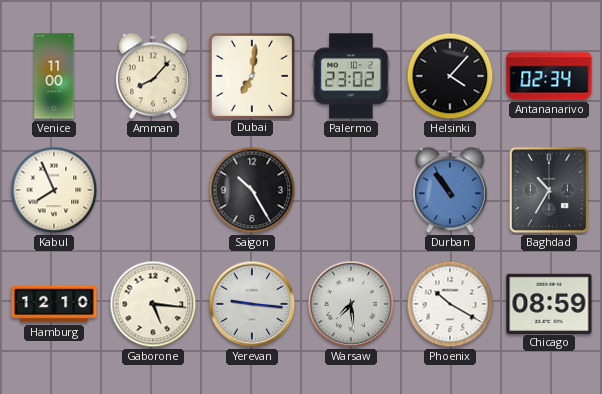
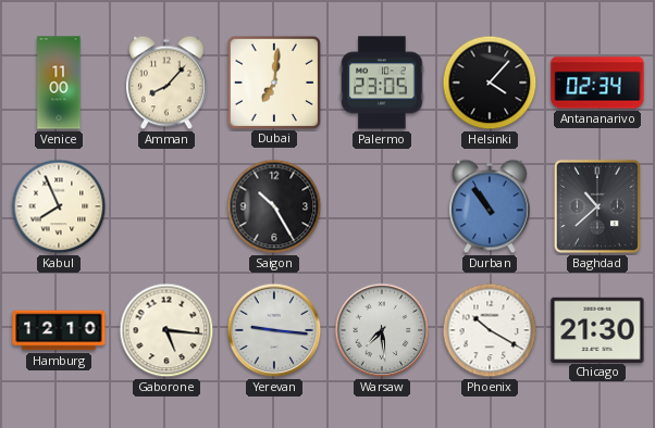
Palermo: 23:02 -> 23:05
Baghdad: 10:35 -> 10:38
Chicago: 08:59 -> 21:30
